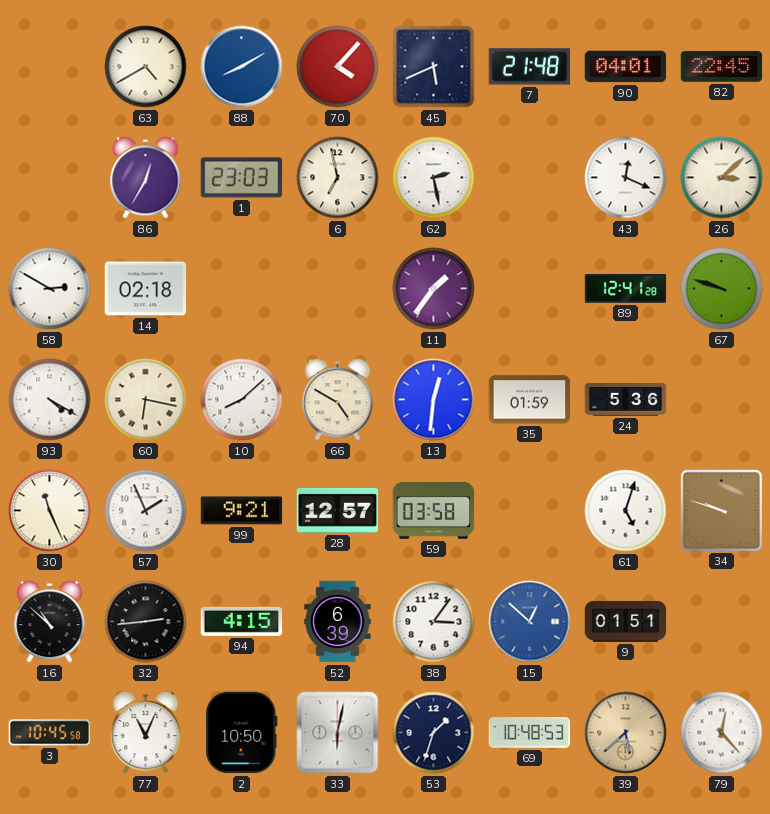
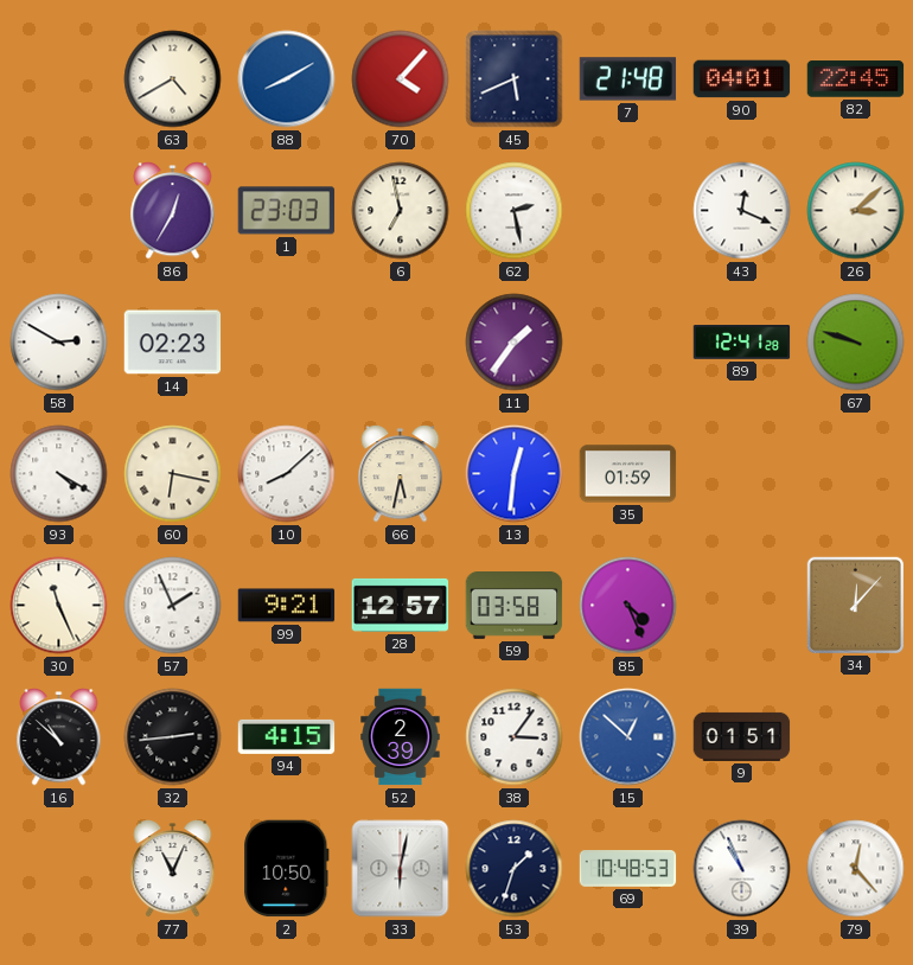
14: 02:18 -> 02:23
66: 4:50 -> 5:32
24: 5:36 -> none
85: none -> 4:26
61: 5:03 -> none
34: 9:48 -> 12:07
52: 6:39 -> 2:39
3: 10:45 -> none
39: 5:38 -> 10:56
39 dial: champagne -> white
